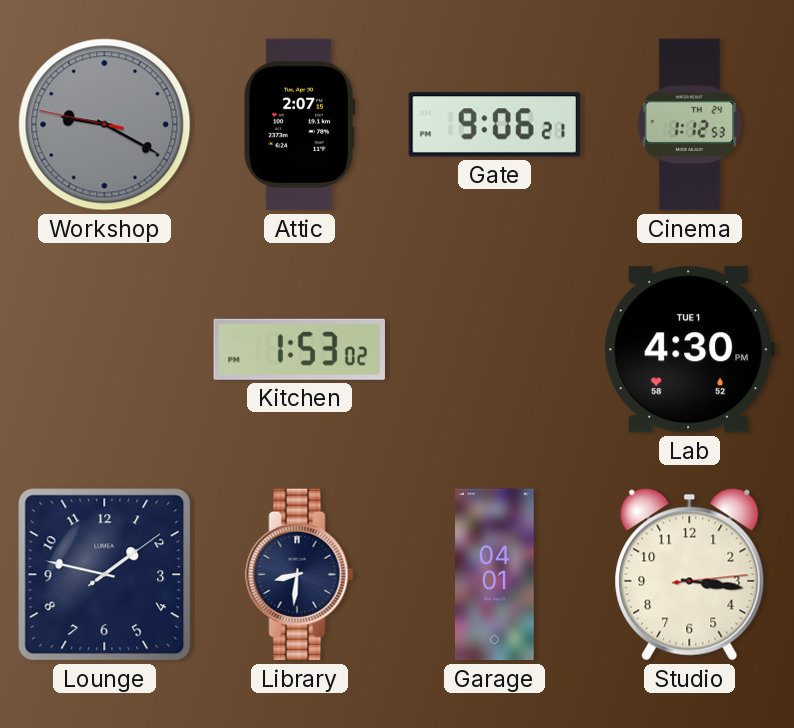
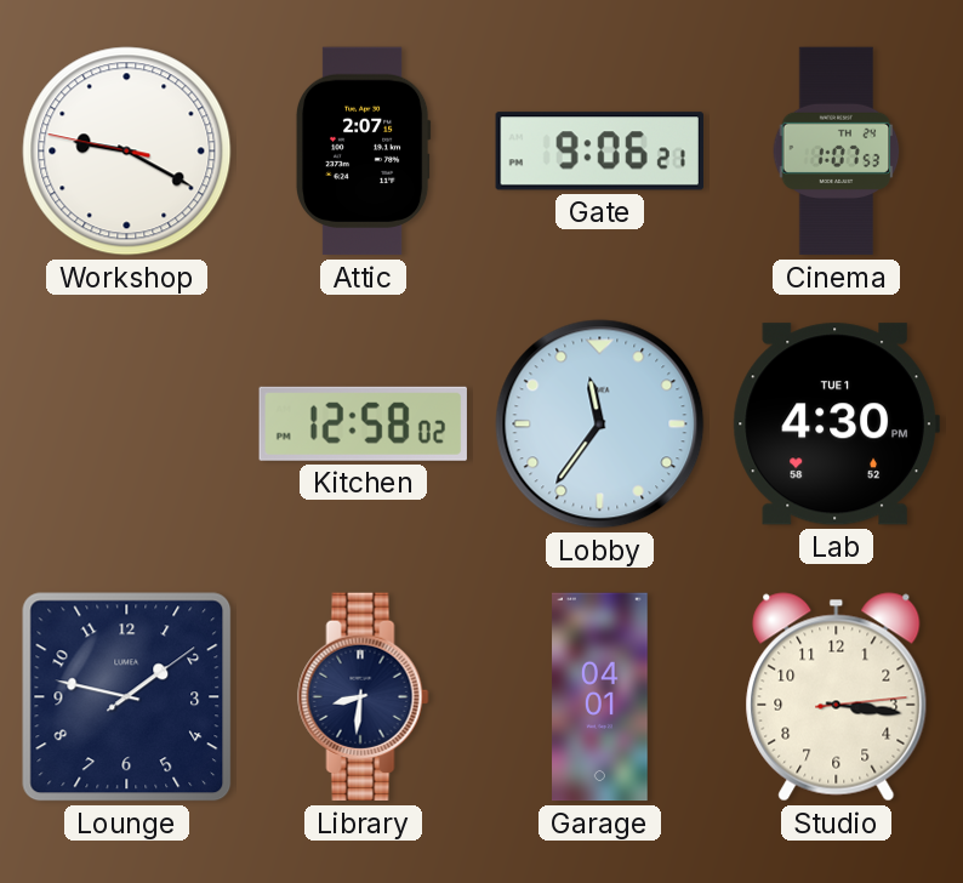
Workshop dial: grey -> white
Cinema: 1:12 -> 1:07
Kitchen: 1:53 -> 12:58
Lobby: none -> 11:36
